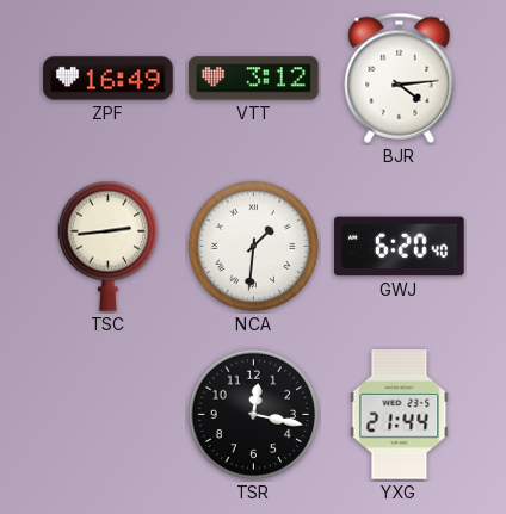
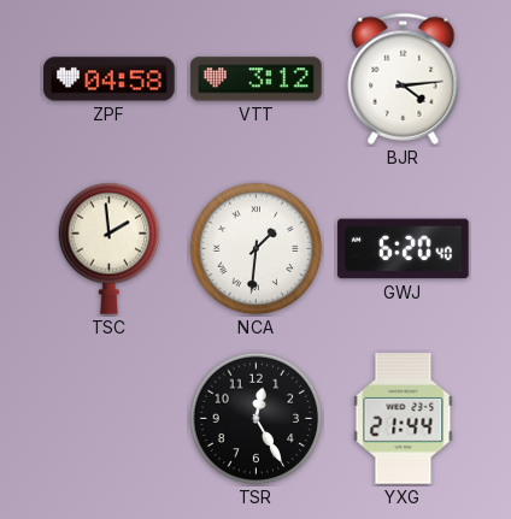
ZPF: 16:49 -> 04:58
TSC: 2:44 -> 1:59
TSR: 12:17 -> 12:25
